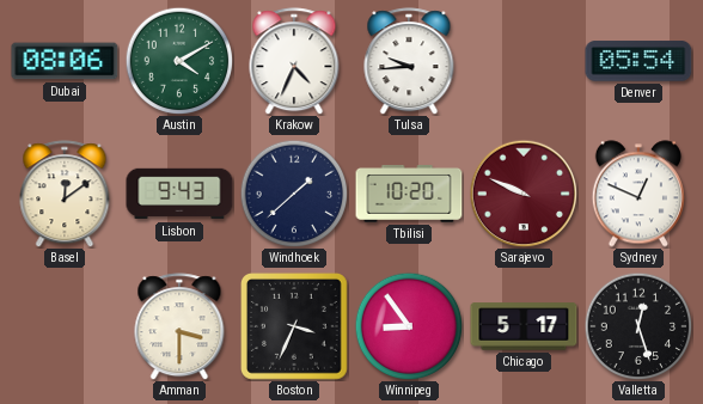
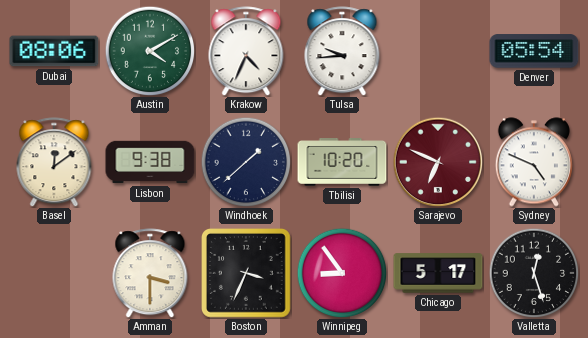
Lisbon: 9:43 -> 9:38
Sarajevo: 9:49 -> 6:49
Sydney: 12:49 -> 4:49
